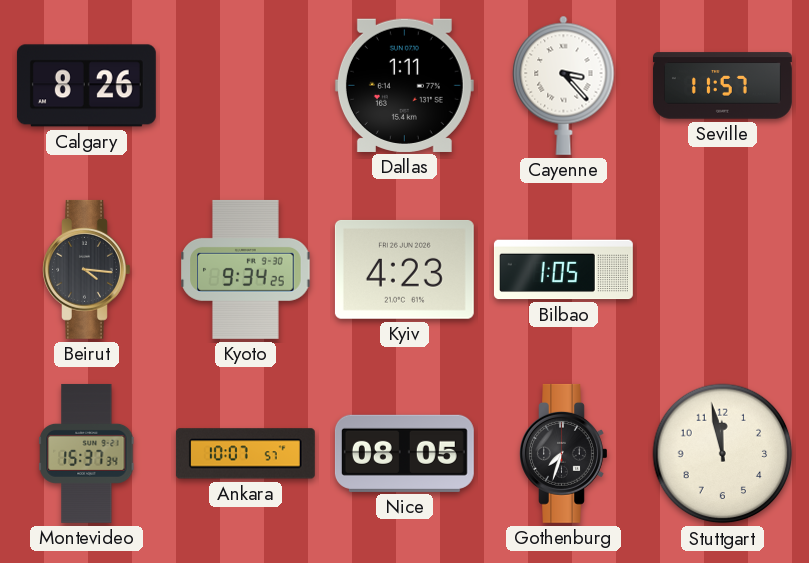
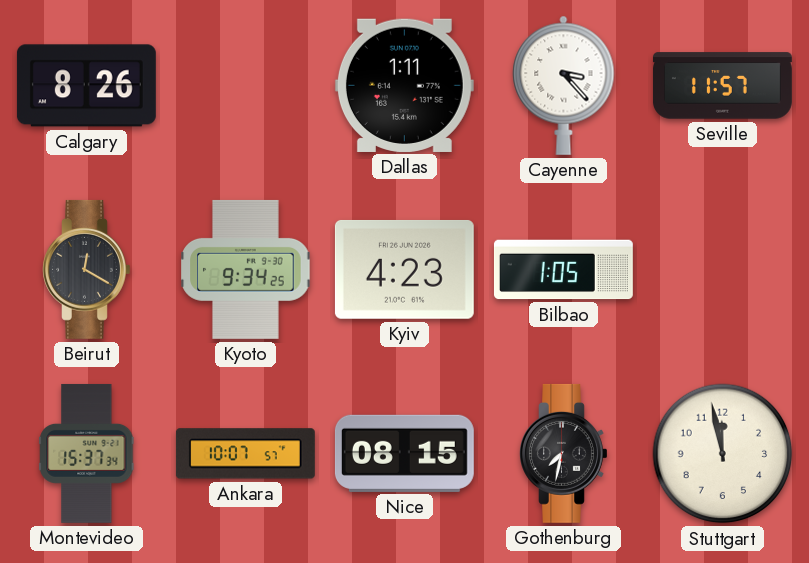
Beirut: 4:16 -> 12:20
Nice: 08:05 -> 08:15
Gothenburg: 7:33 -> 7:32
